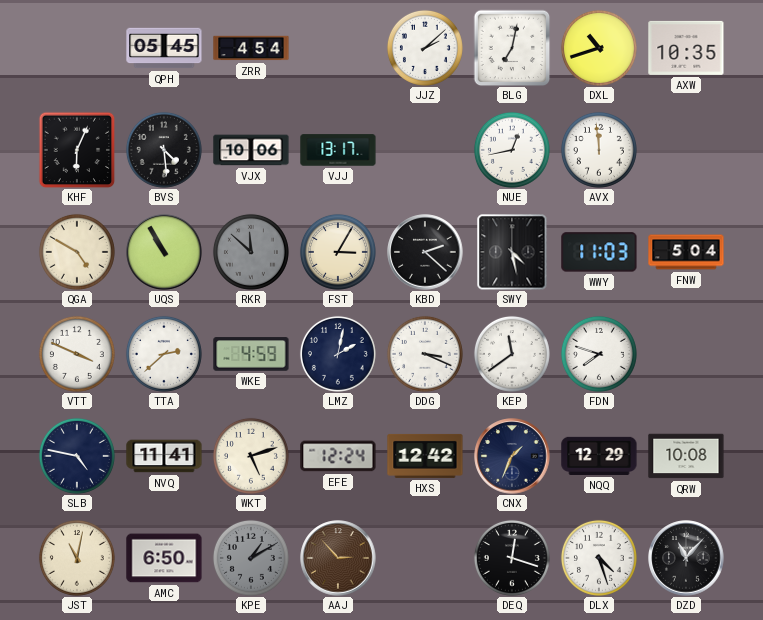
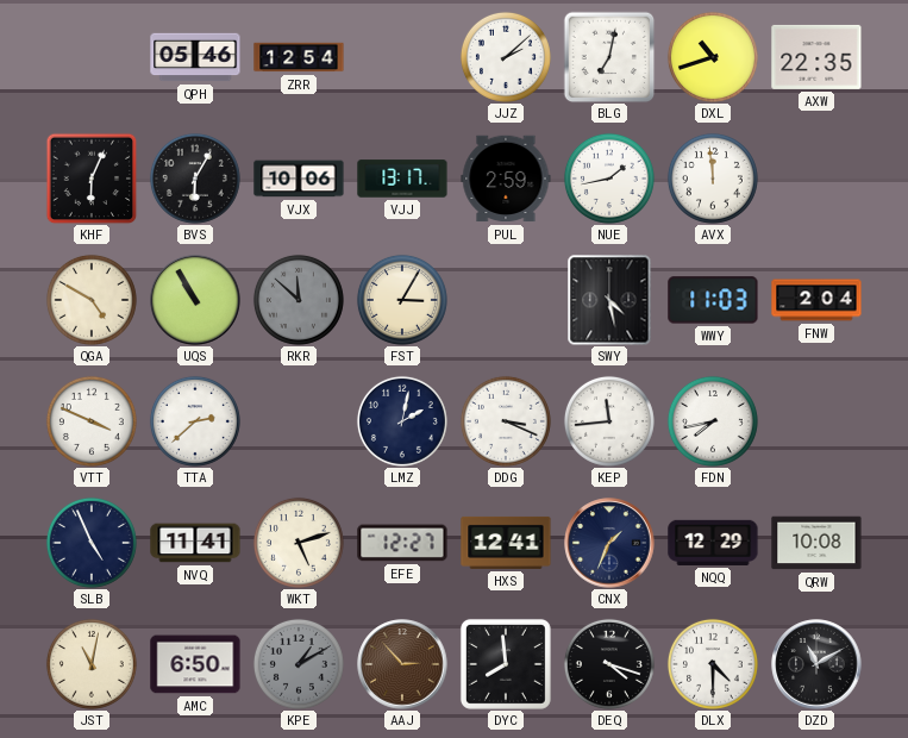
QPH: 05:45 -> 05:46
ZRR: 4:54 -> 12:54
AXW: 10:35 -> 22:35
BVS: 4:29 -> 6:05
PUL: none -> 2:59
NUE: 12:43 -> 1:43
KBD: 2:22 -> none
FNW: 5:04 -> 2:04
WKE: 4:59 -> none
KEP: 11:39 -> 11:44
FDN: 7:48 -> 7:43
SLB: 4:47 -> 4:56
EFE: 12:24 -> 12:27
HXS: 12:42 -> 12:41
DYC: none -> 7:59
DEQ: 12:18 -> 4:18
DLX: 4:27 -> 4:30
DZD: 11:07 -> 11:10
